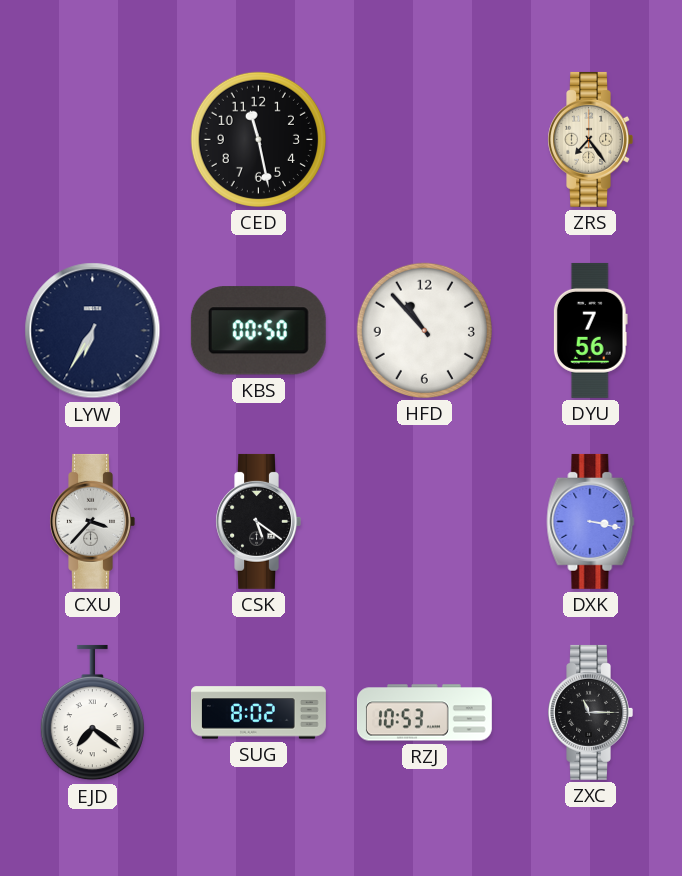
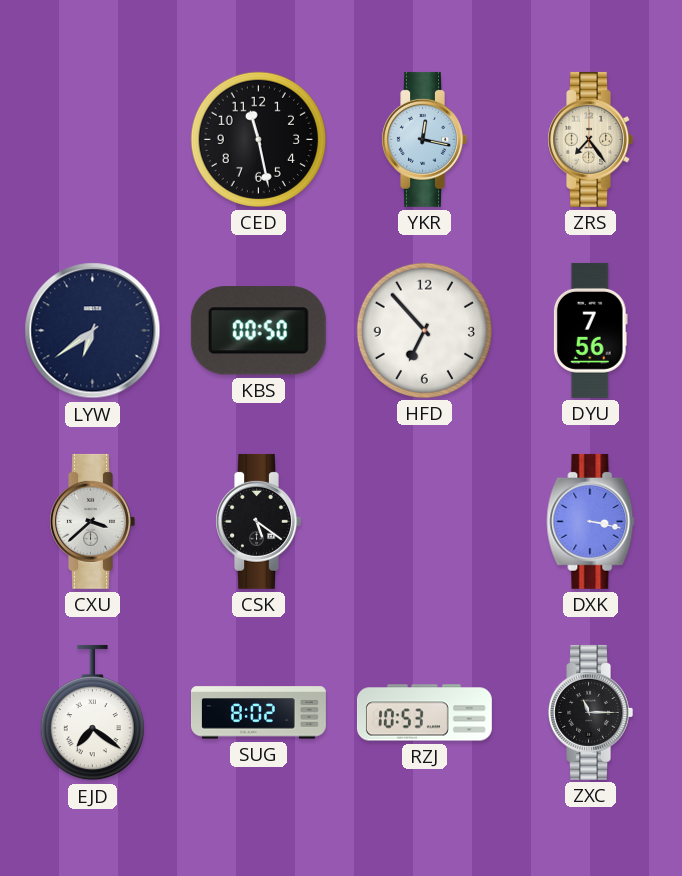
YKR: none -> 12:17
LYW: 6:35 -> 6:39
HFD: 10:53 -> 6:53
CXU: 3:37 -> 3:38
